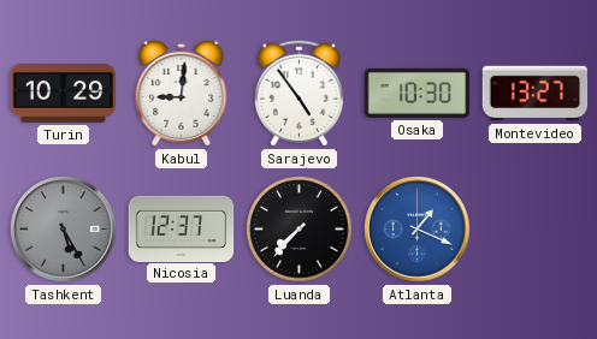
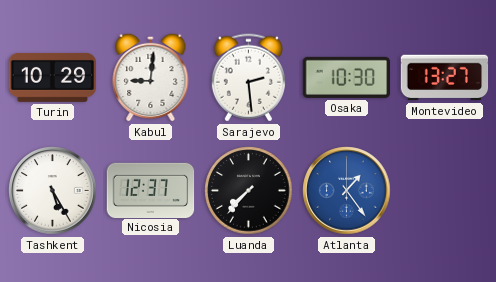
Sarajevo: 4:54 -> 2:29
Tashkent dial: grey -> white
Atlanta: 1:19 -> 1:24
